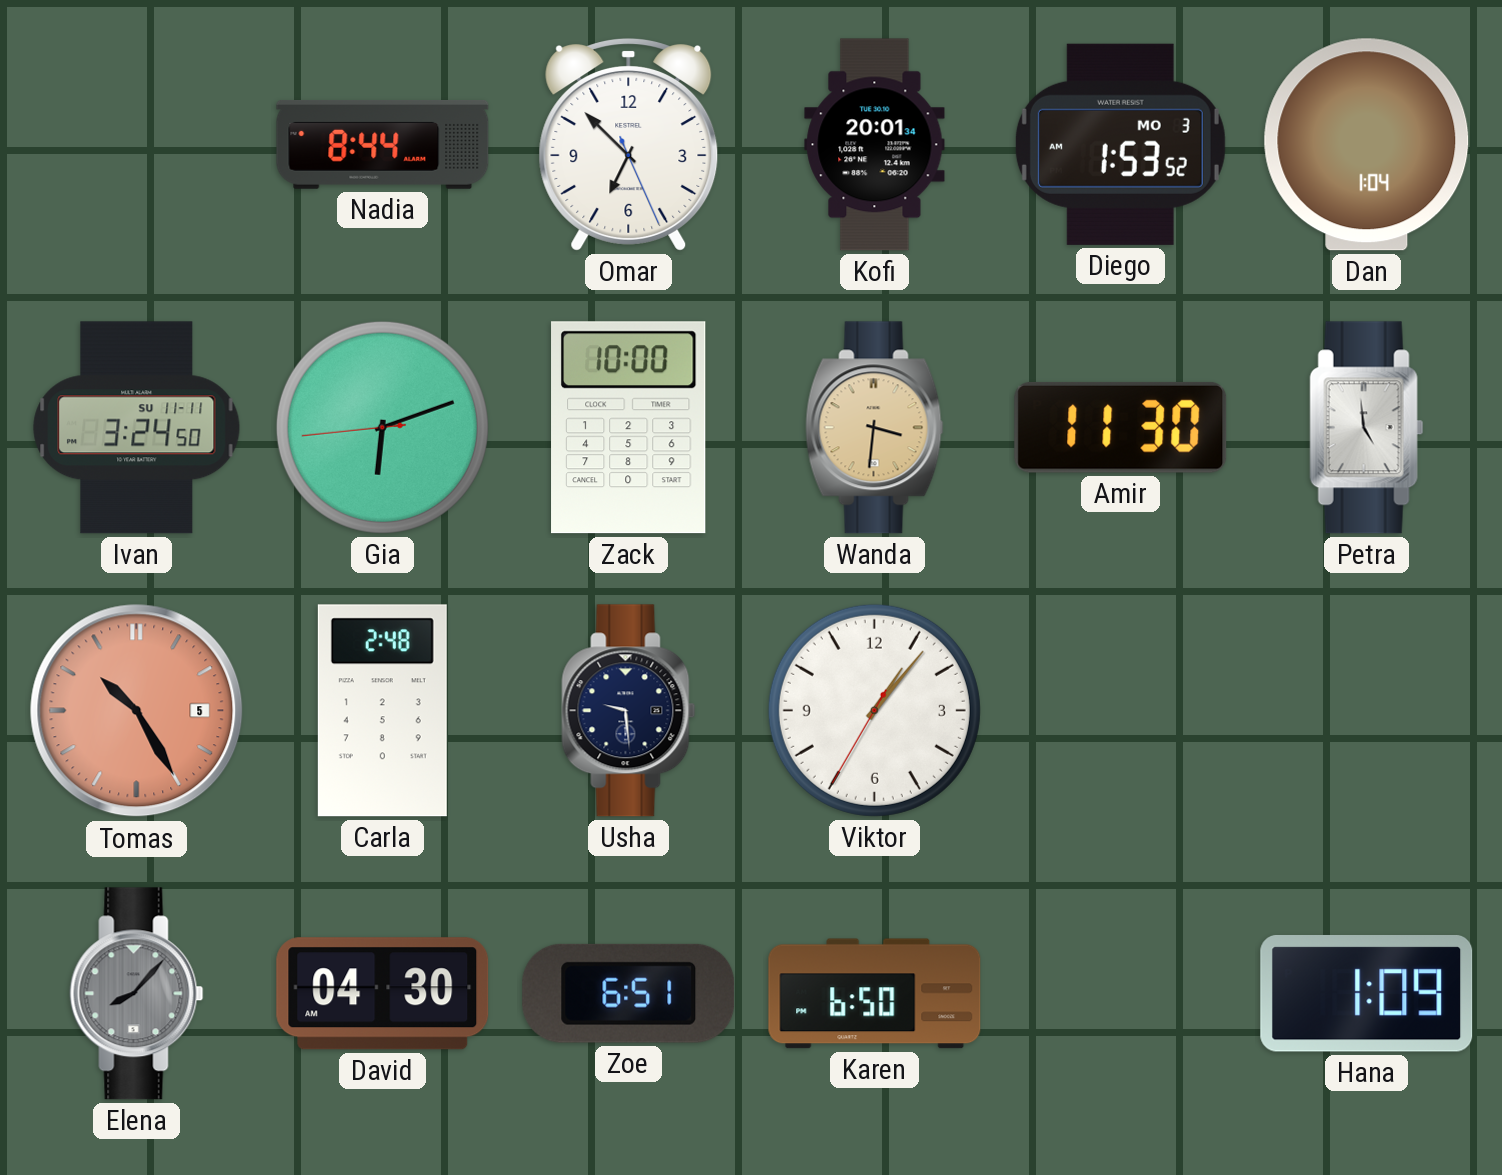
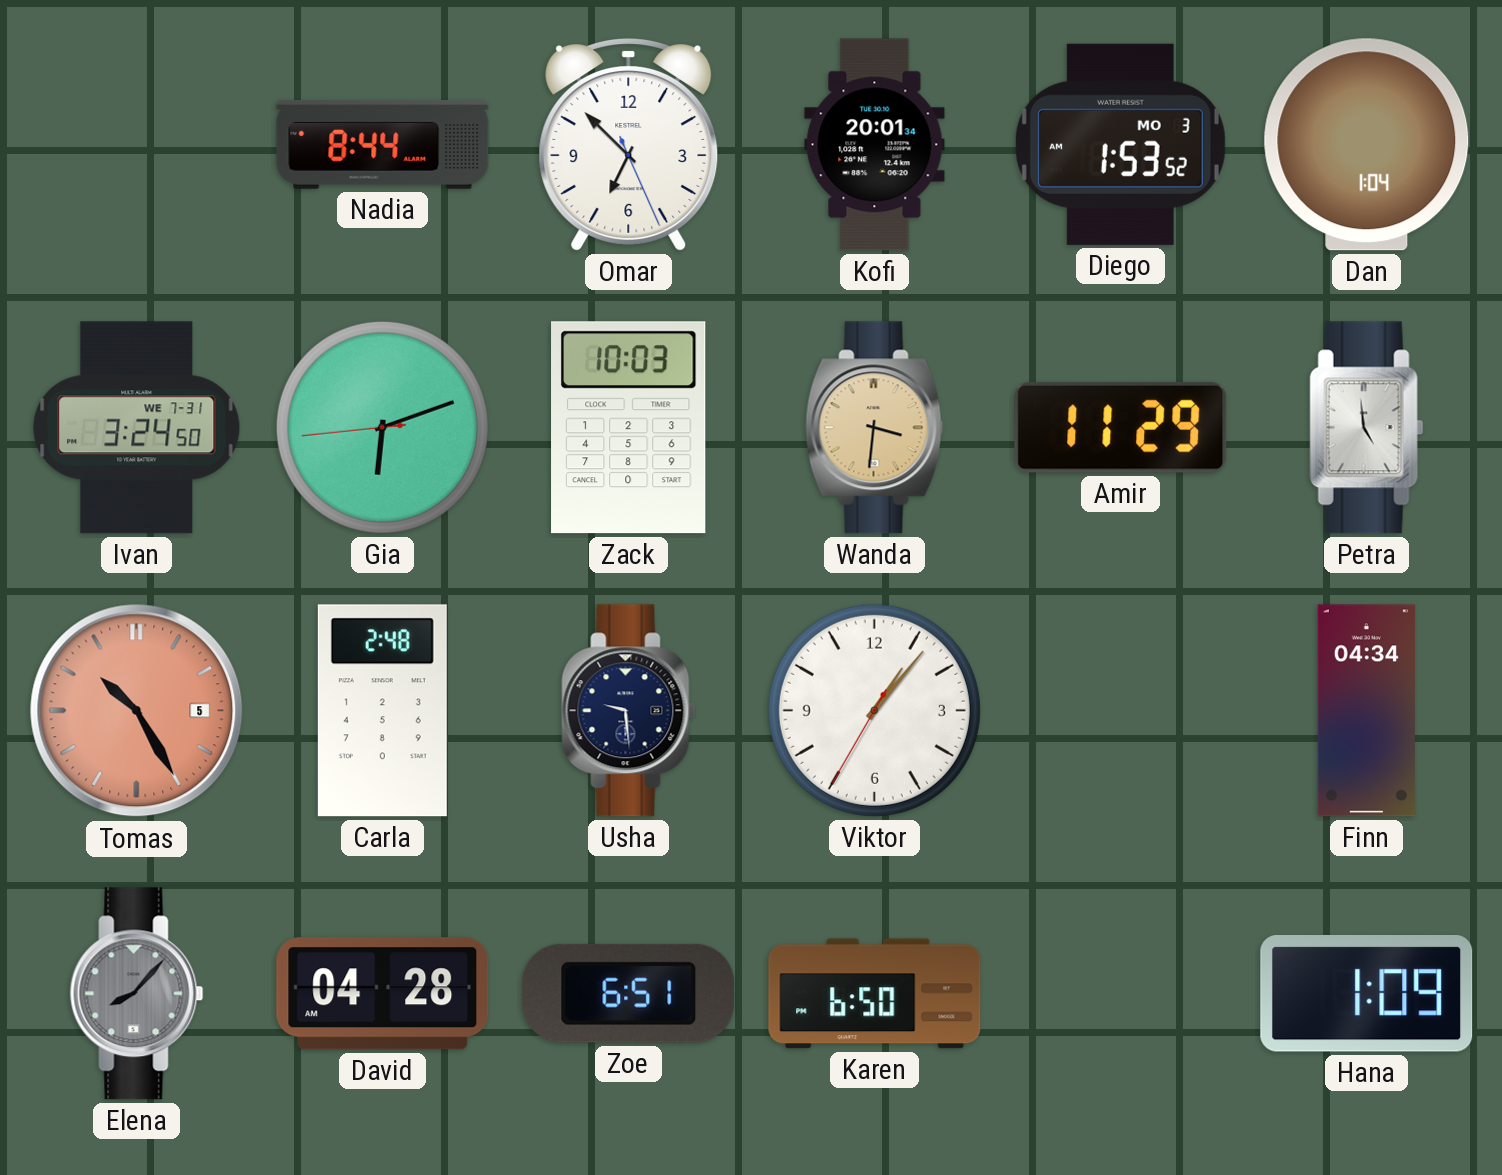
Ivan date: SU 11-11 -> WE 7-31
Zack: 10:00 -> 10:03
Amir: 11:30 -> 11:29
Finn: none -> 04:34
David: 04:30 -> 04:28
